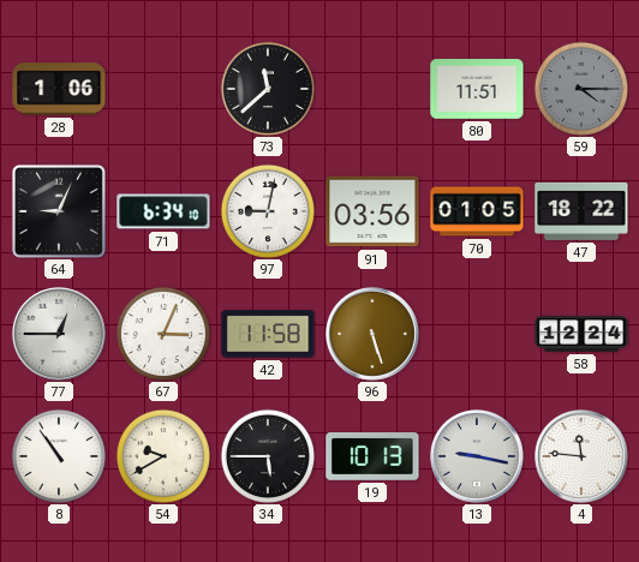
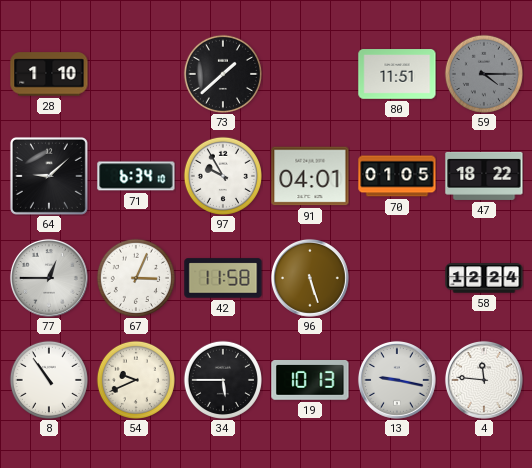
28: 1:06 -> 1:10
73: 11:38 -> 1:38
64: 9:04 -> 9:08
97: 9:02 -> 9:55
91: 03:56 -> 04:01
54: 9:40 -> 9:41
